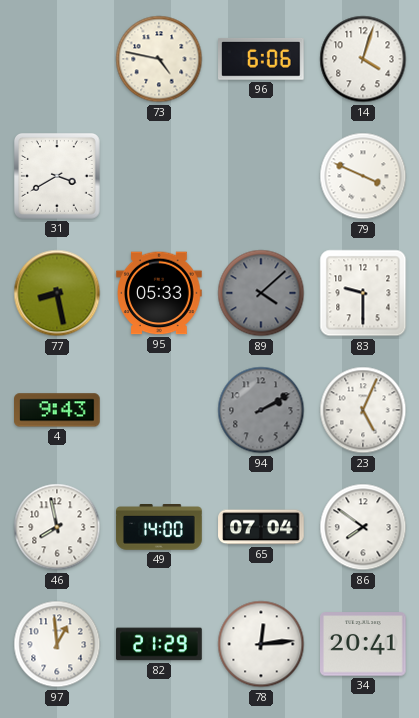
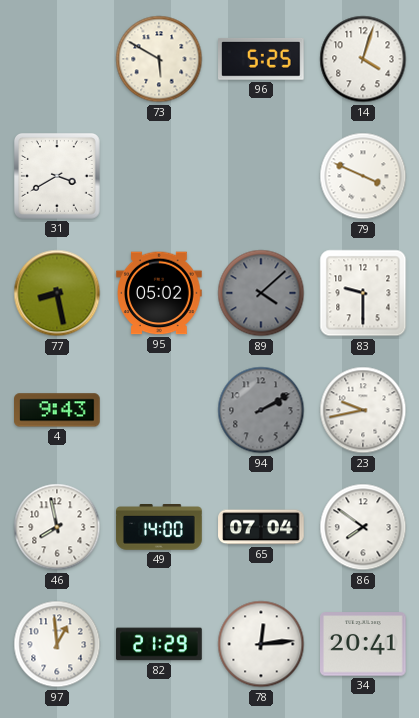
73: 4:47 -> 5:50
96: 6:06 -> 5:25
95: 05:33 -> 05:02
23: 5:04 -> 9:43
